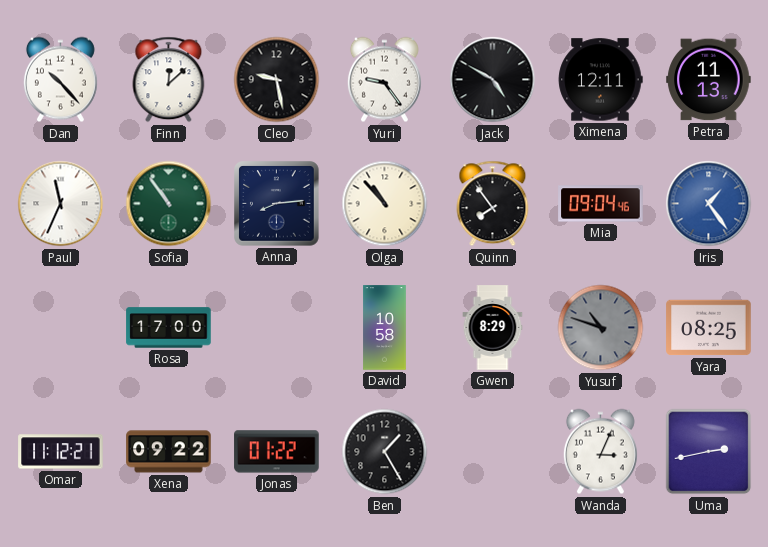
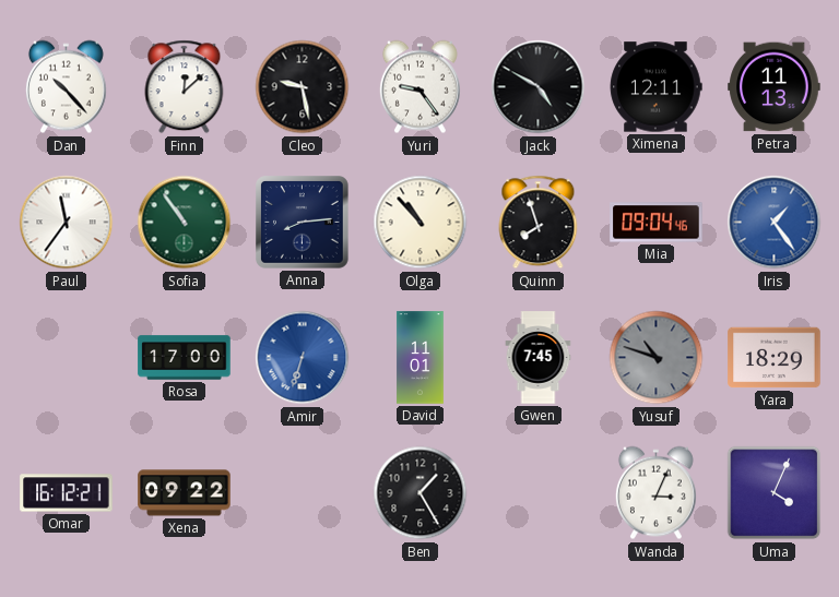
Paul: 11:34 -> 11:36
Quinn: 7:54 -> 7:57
Amir: none -> 6:33
David: 10:58 -> 11:01
Gwen: 8:29 -> 7:45
Yara: 08:25 -> 18:29
Omar: 11:12 -> 16:12
Jonas: 01:22 -> none
Uma: 2:43 -> 4:04
